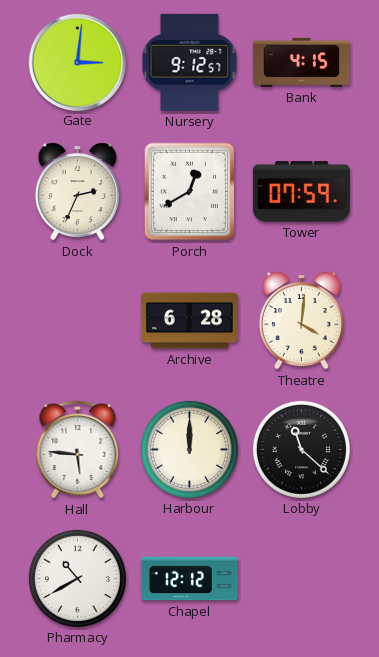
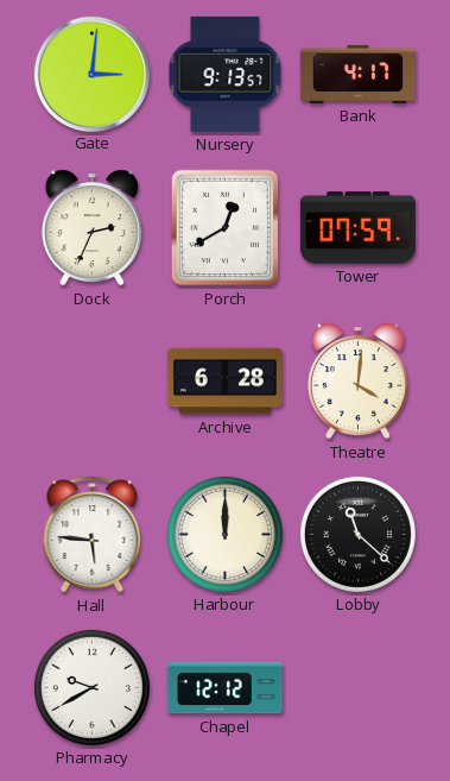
Nursery: 9:12 -> 9:13
Bank: 4:15 -> 4:17
Pharmacy: 10:40 -> 9:40
